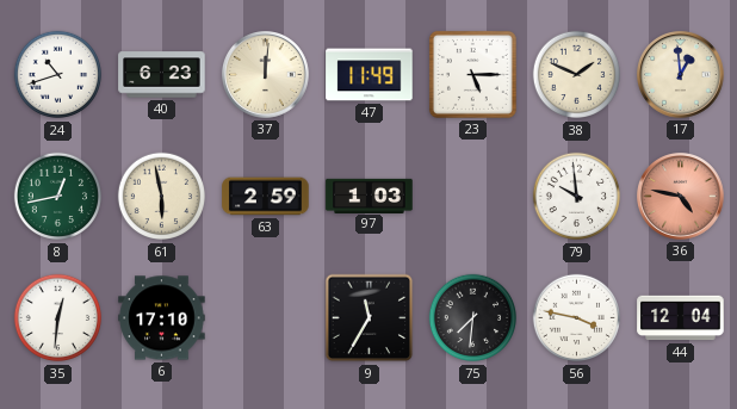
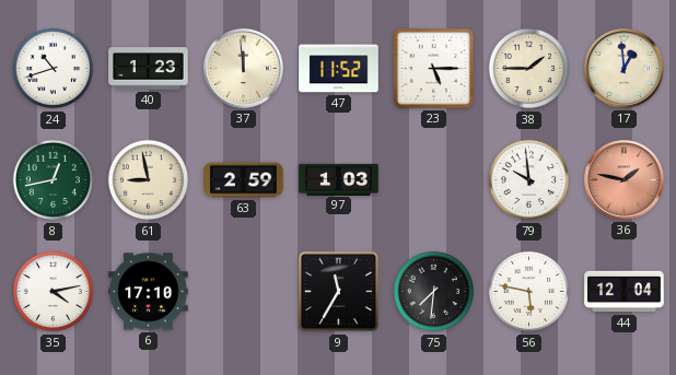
40: 6:23 -> 1:23
37: 12:01 -> 11:59
47: 11:49 -> 11:52
38: 1:49 -> 1:45
61: 5:58 -> 8:58
36: 4:47 -> 1:47
35: 12:31 -> 4:13
56: 3:47 -> 5:47
